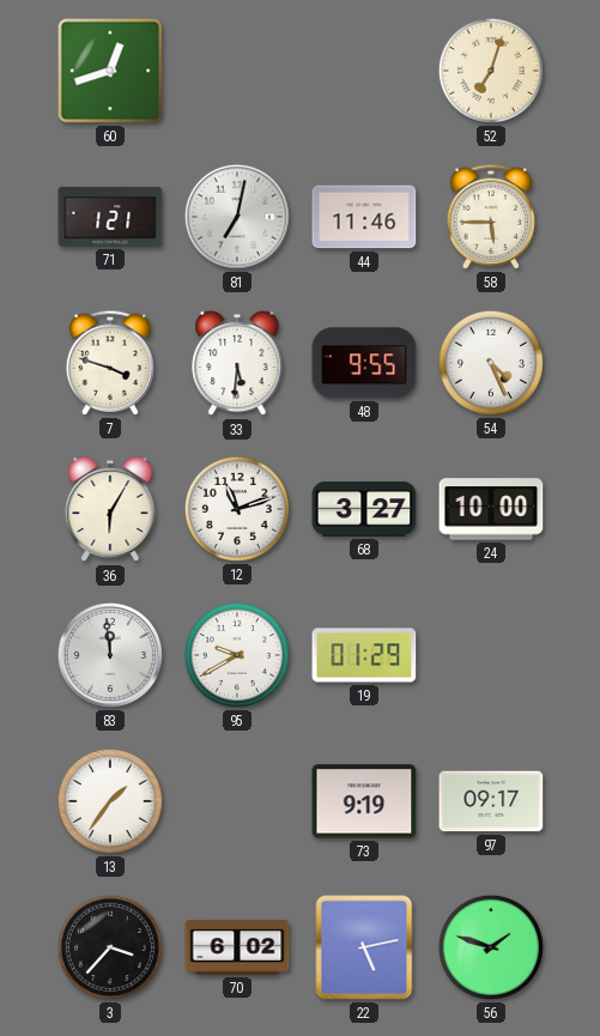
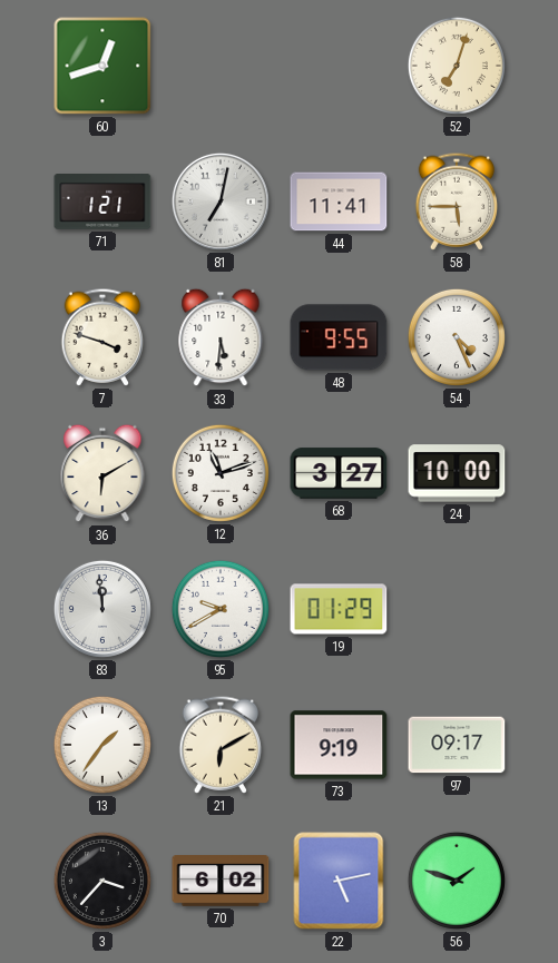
44: 11:46 -> 11:41
36: 6:05 -> 6:10
21: none -> 6:10
